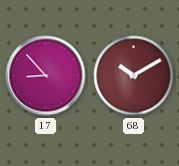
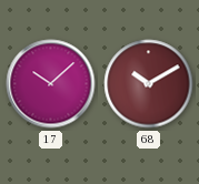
17: 8:53 -> 10:08
